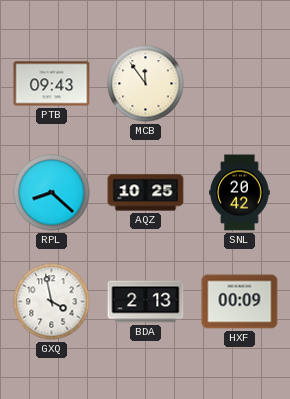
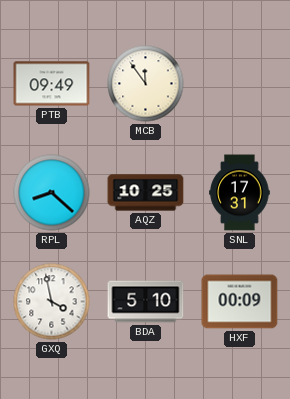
PTB: 09:43 -> 09:49
SNL: 20:42 -> 17:31
BDA: 2:13 -> 5:10
